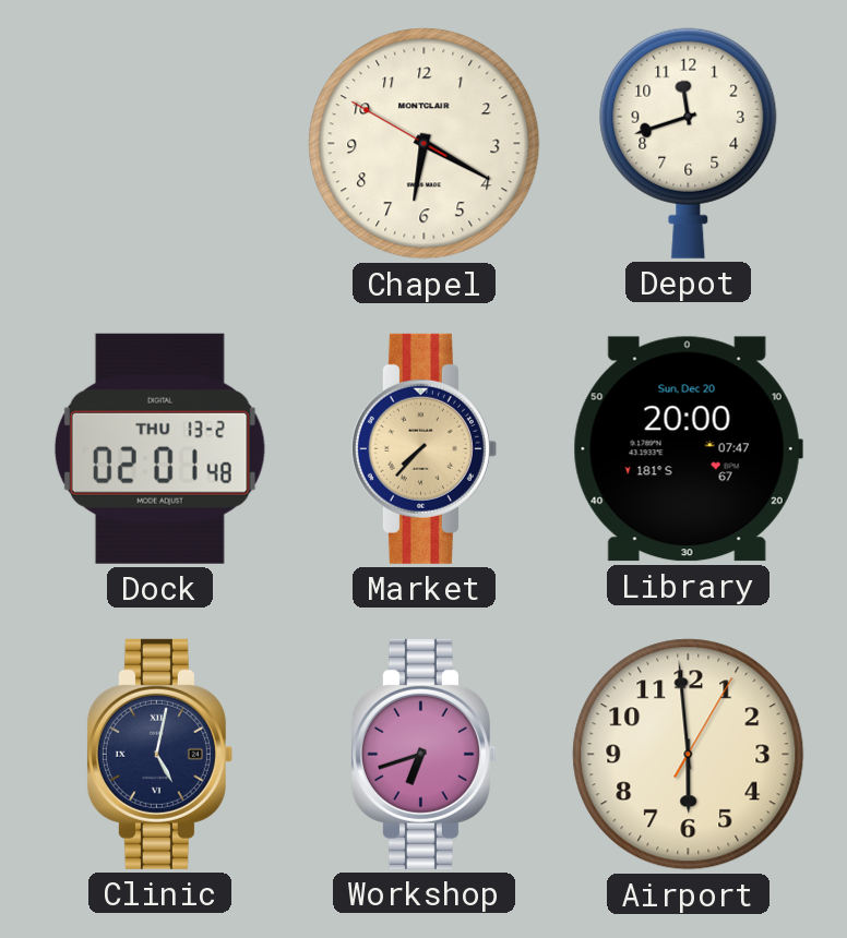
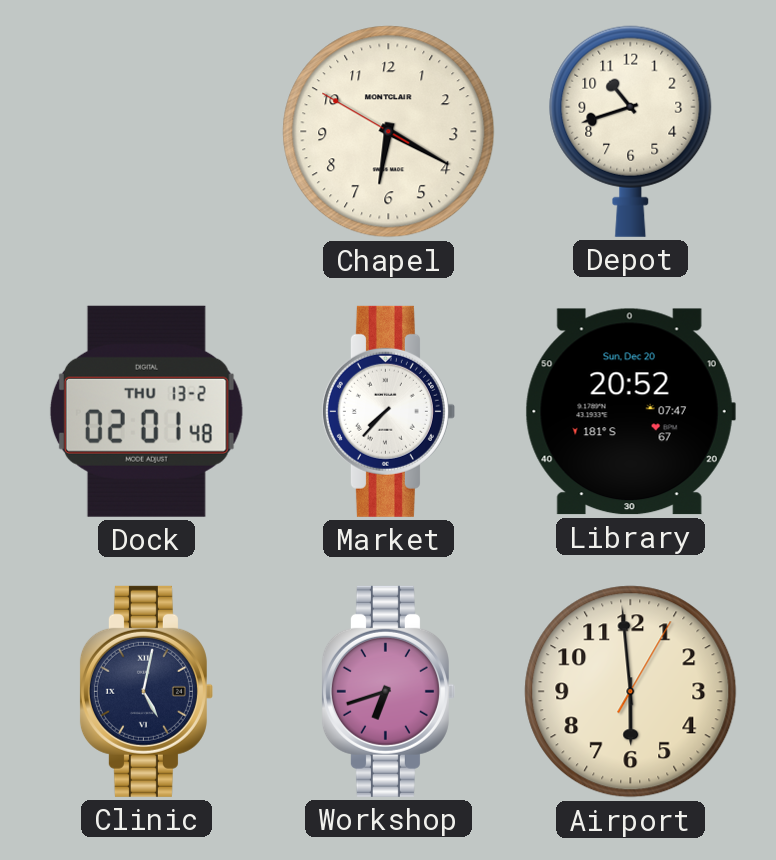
Depot: 11:42 -> 10:42
Market dial: champagne -> white
Library: 20:00 -> 20:52
